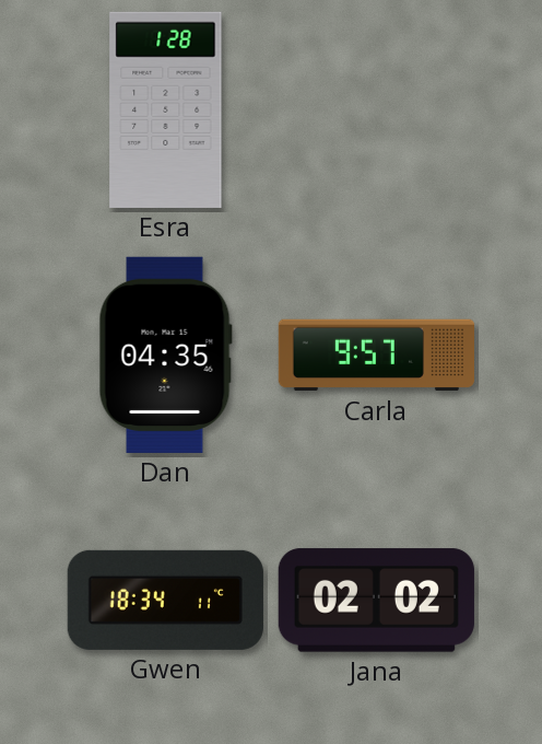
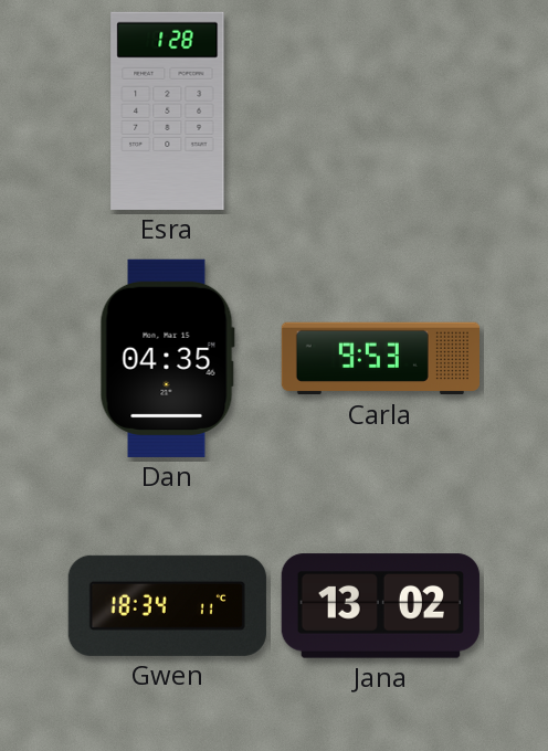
Carla: 9:57 -> 9:53
Jana: 02:02 -> 13:02
